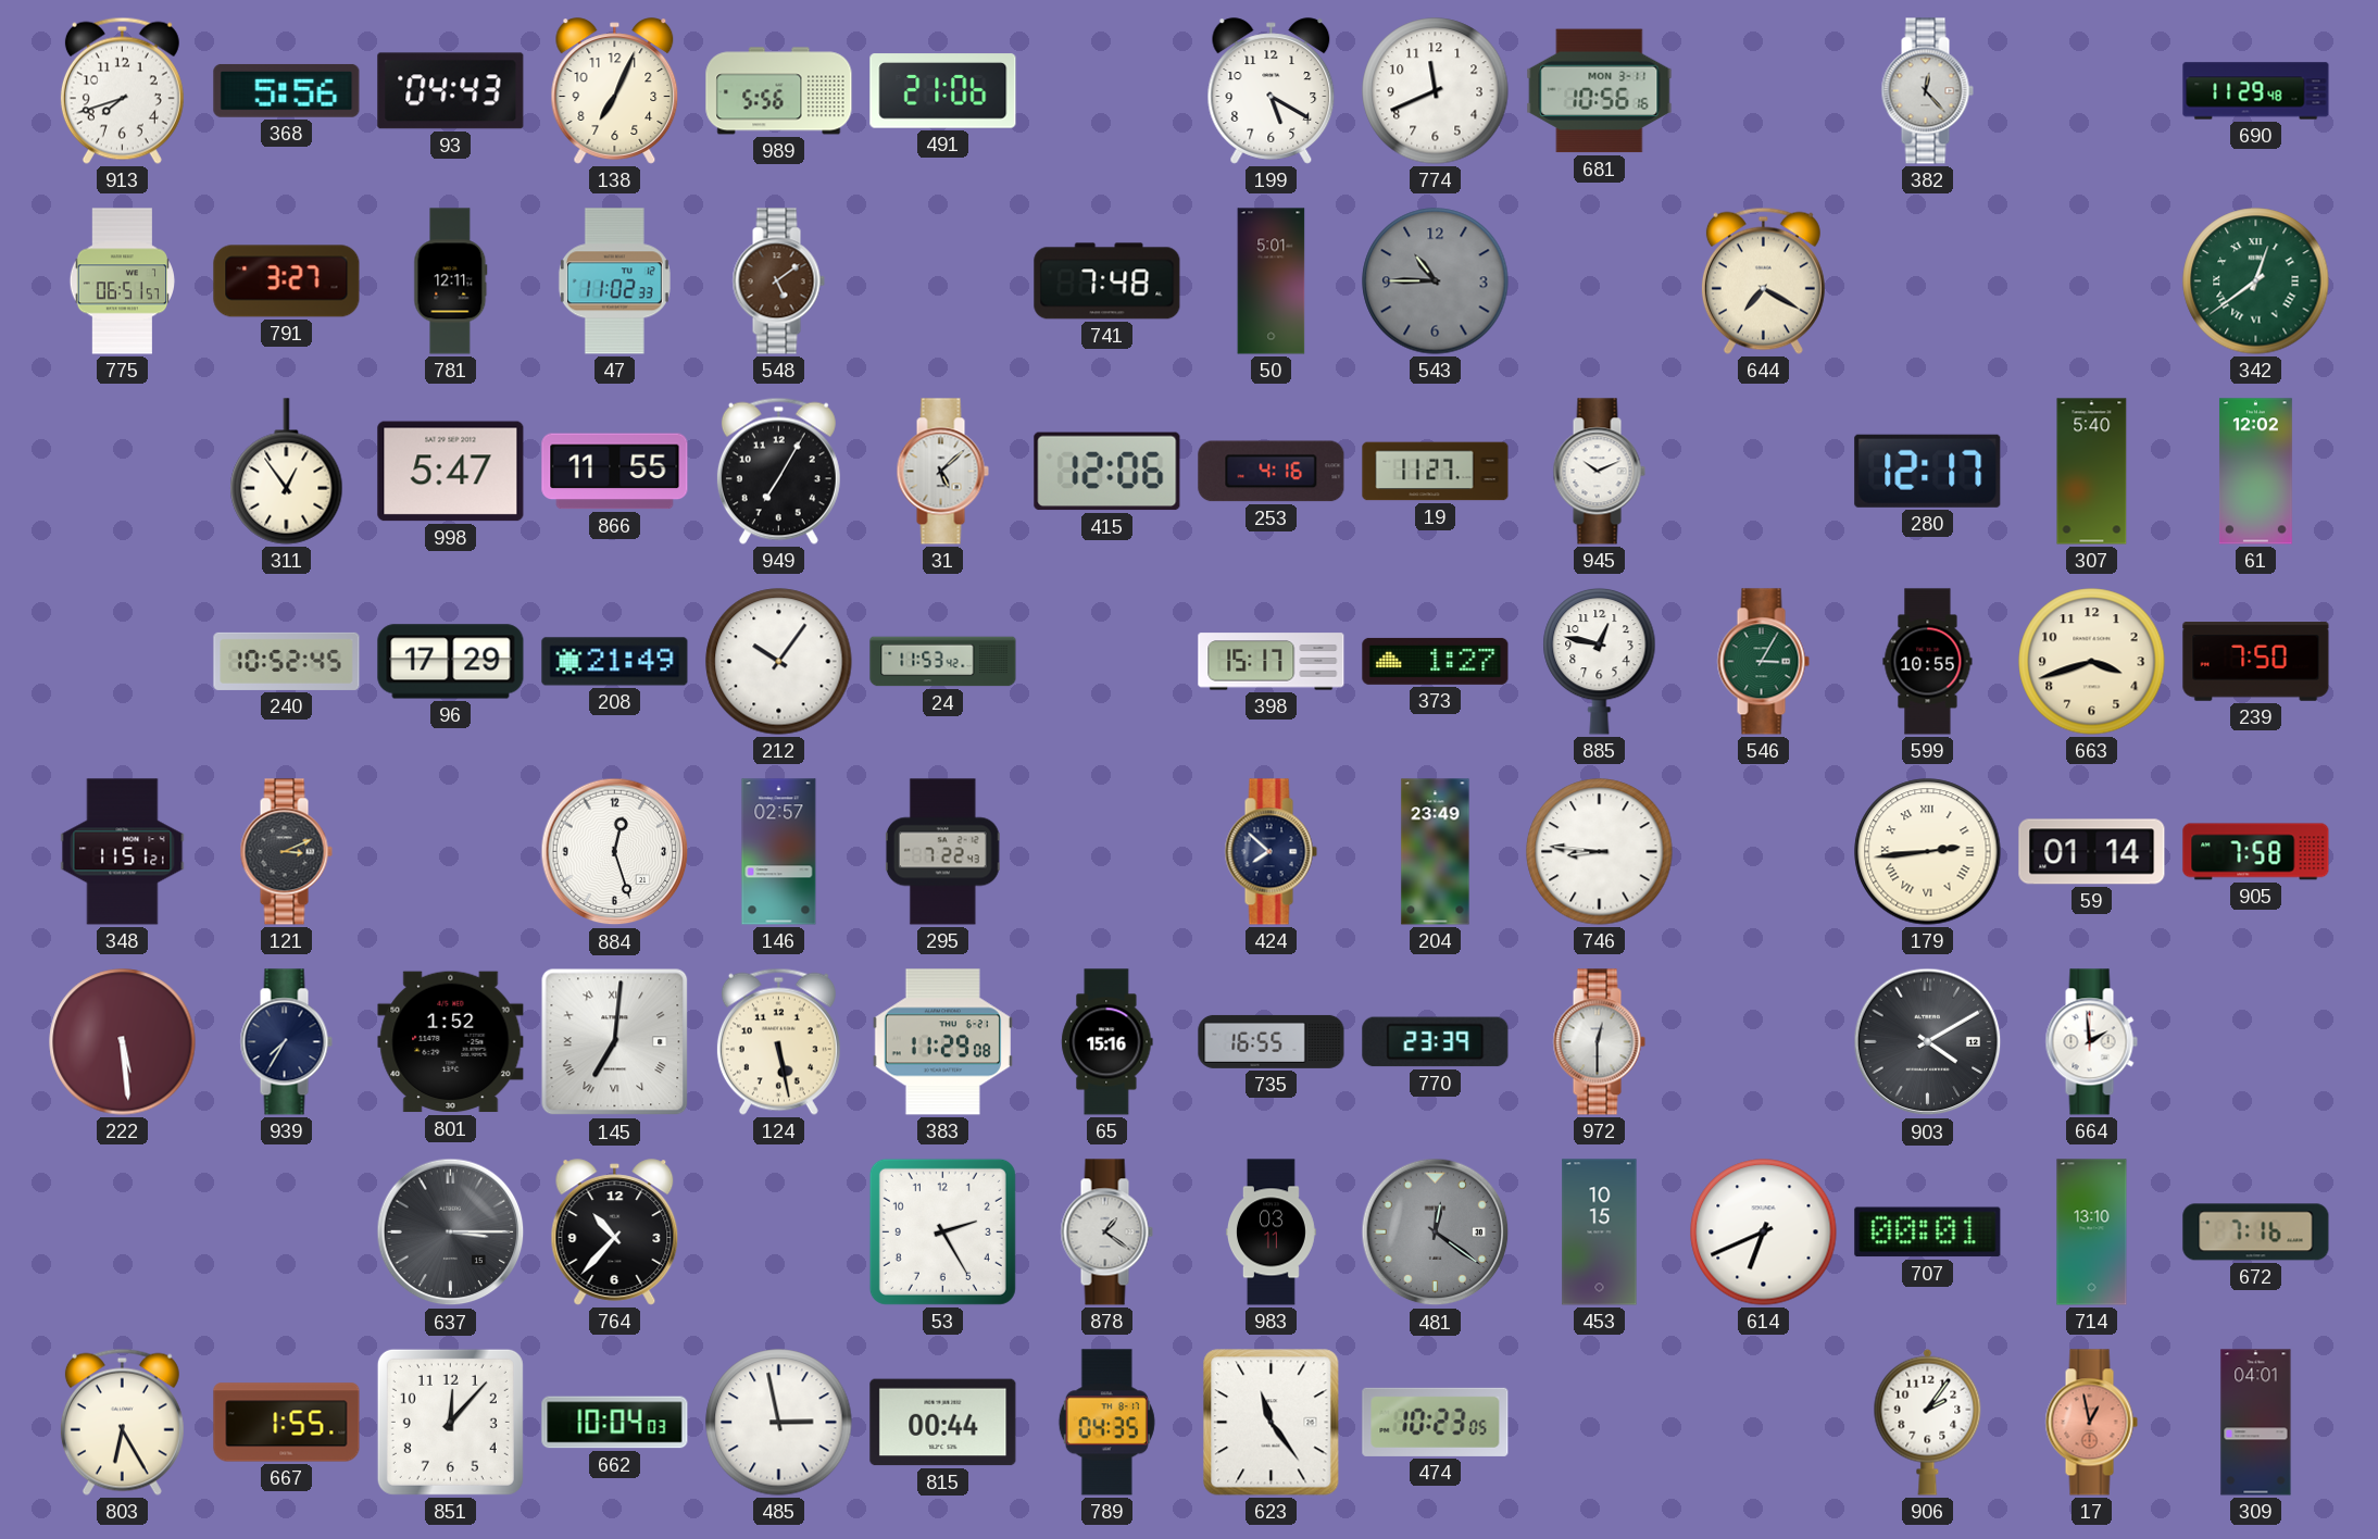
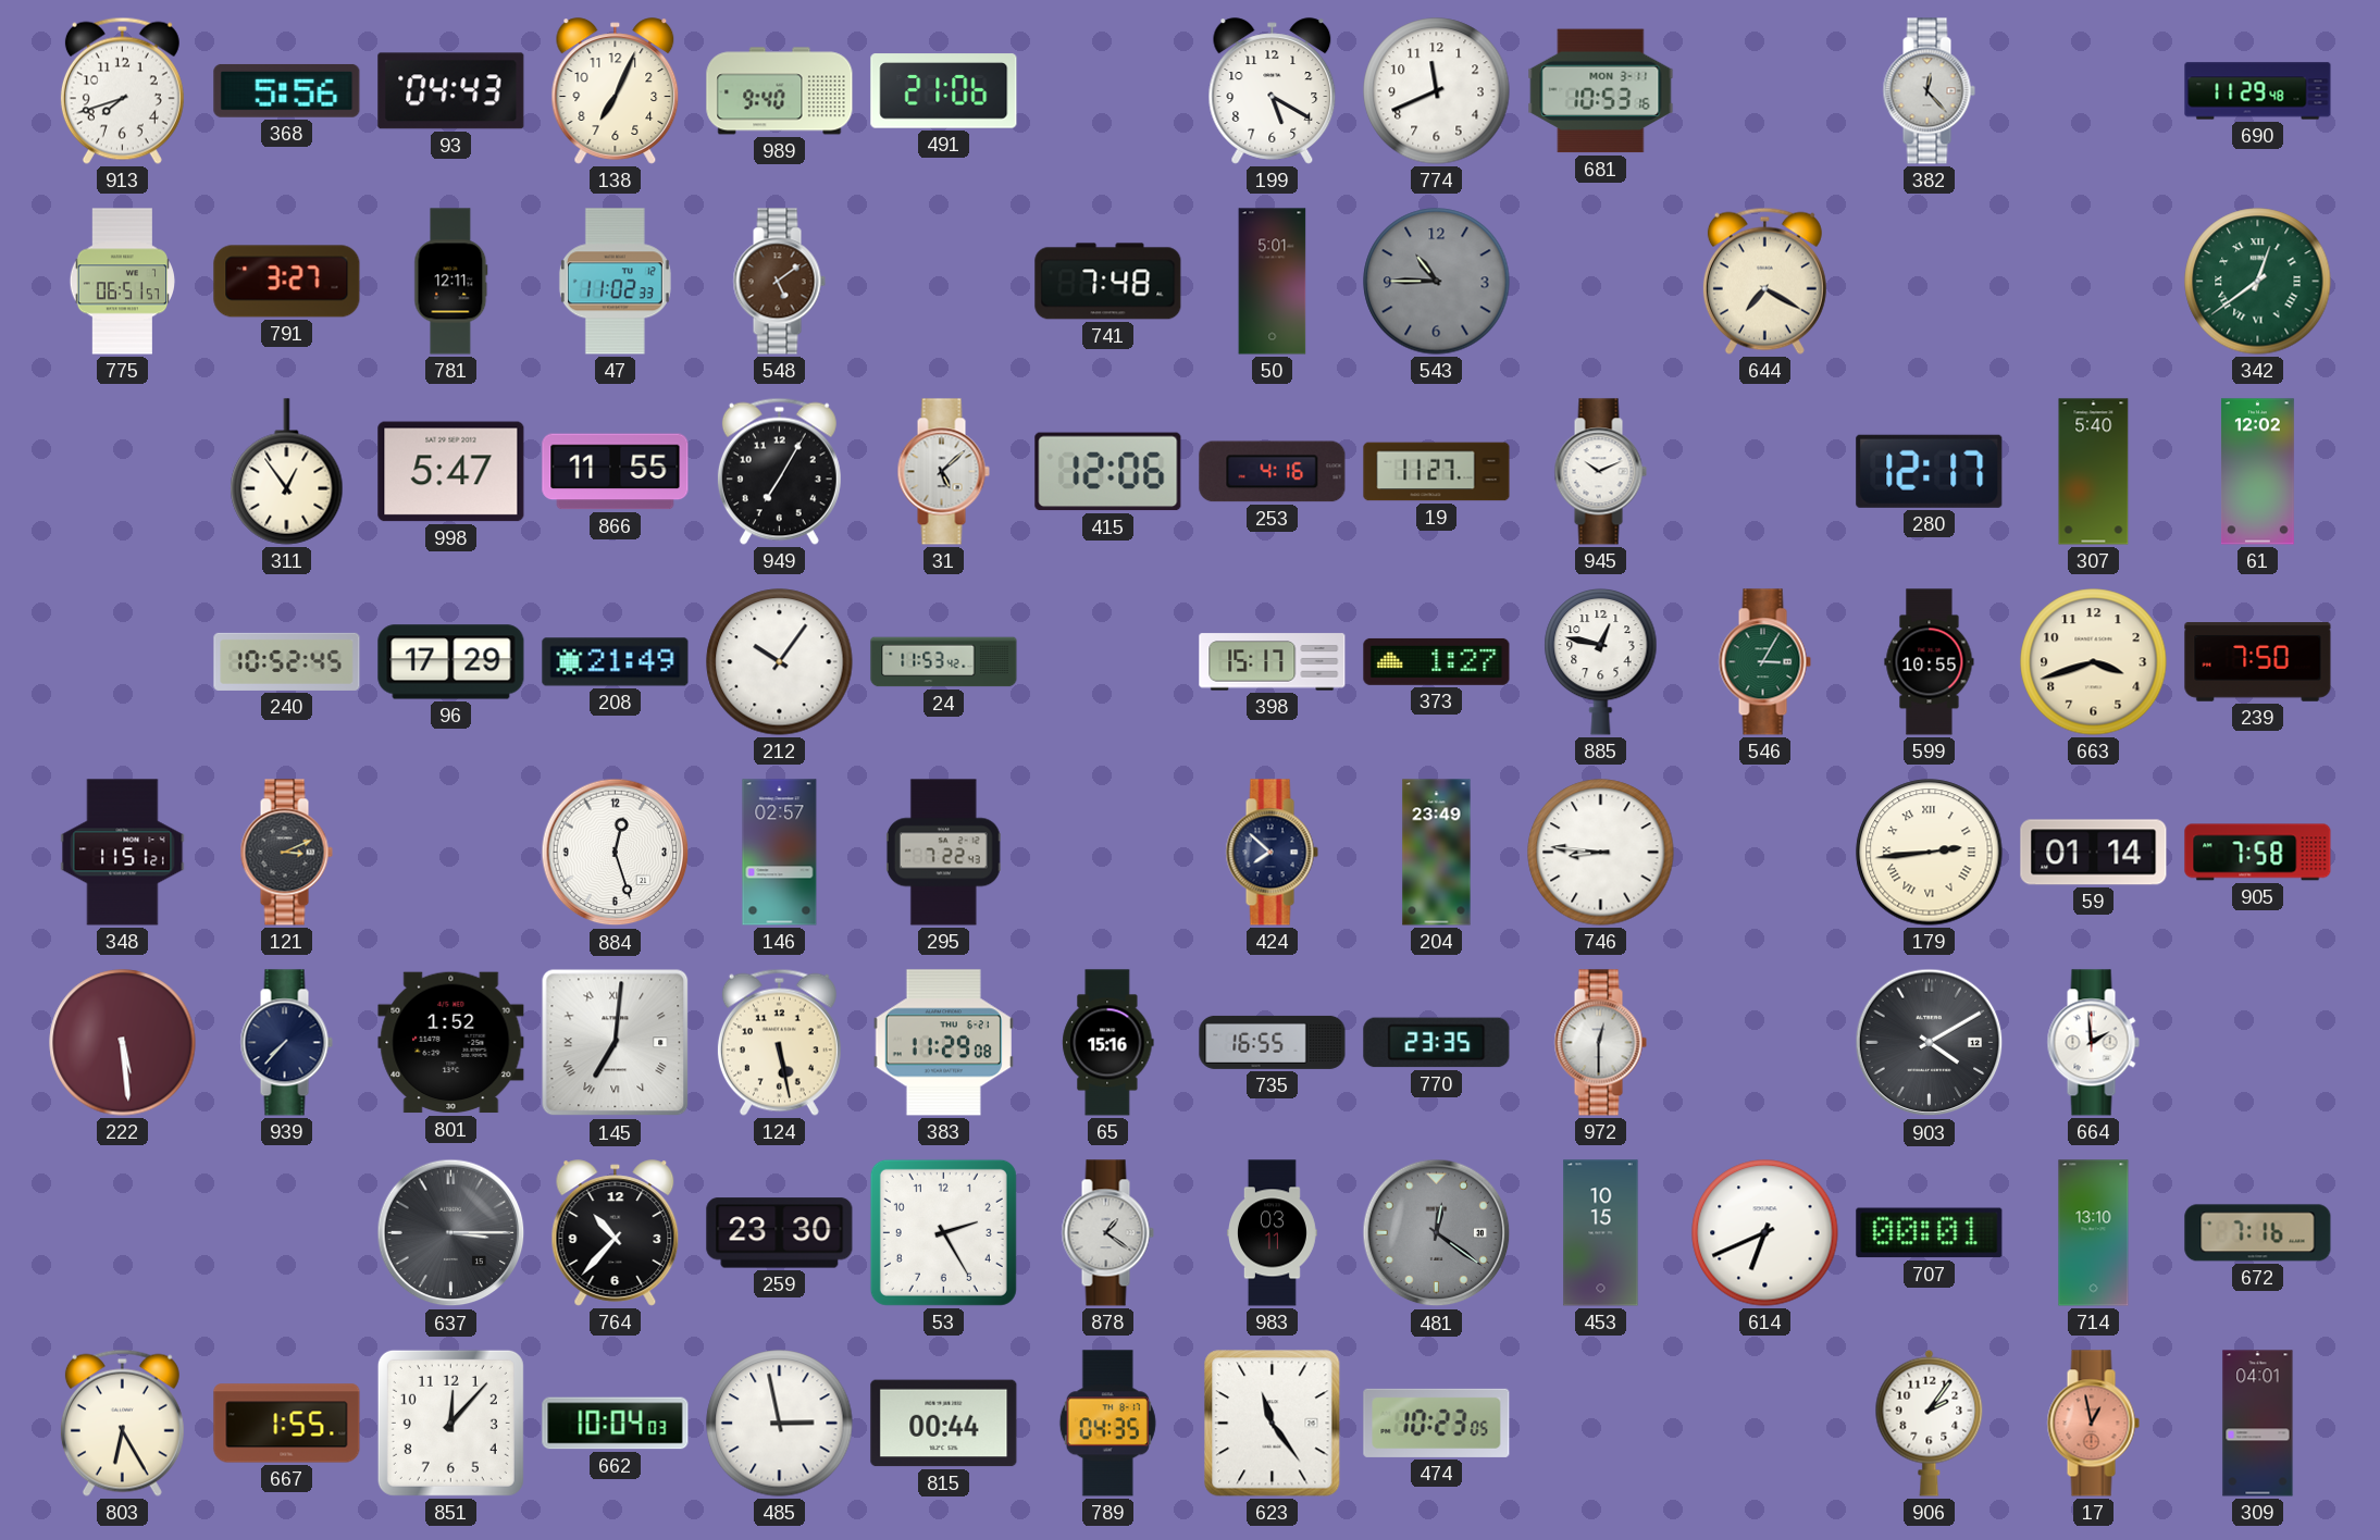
989: 5:56 -> 9:40
681: 10:56 -> 10:53
939: 7:35 -> 7:37
770: 23:39 -> 23:35
259: none -> 23:30
